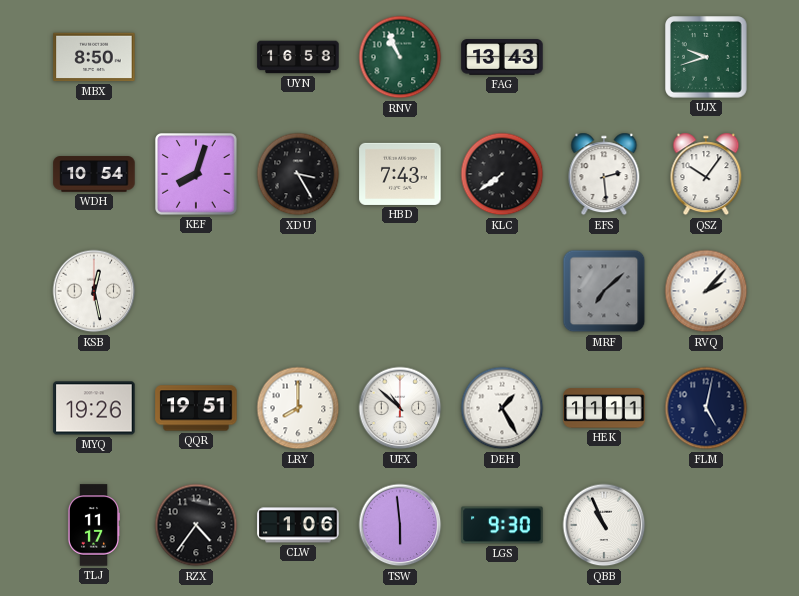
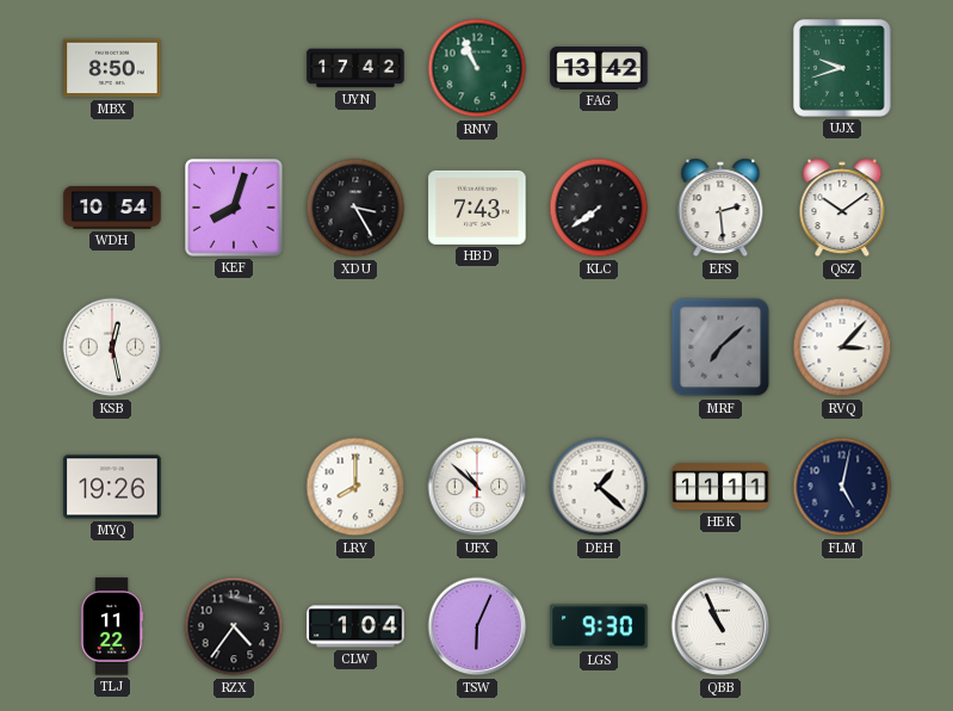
UYN: 16:58 -> 17:42
FAG: 13:43 -> 13:42
QSZ: 10:06 -> 10:09
RVQ: 2:07 -> 3:07
QQR: 19:51 -> none
DEH: 1:25 -> 1:22
TLJ: 11:17 -> 11:22
CLW: 1:06 -> 1:04
TSW: 5:59 -> 6:04
